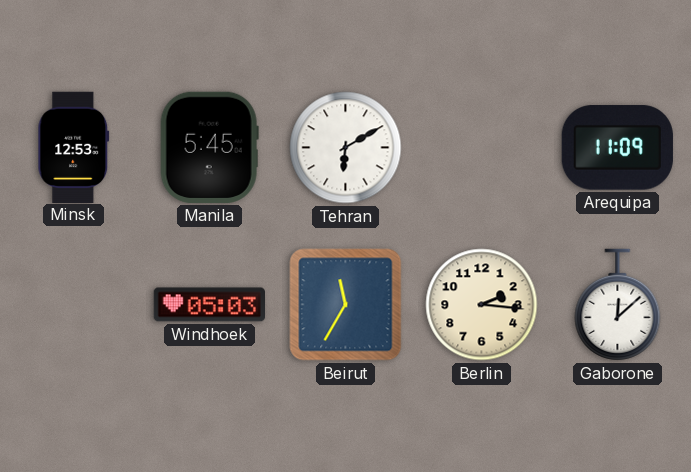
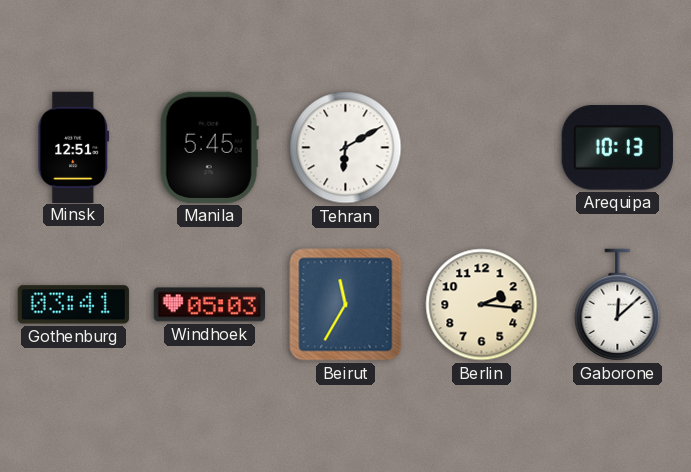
Minsk: 12:53 -> 12:51
Arequipa: 11:09 -> 10:13
Gothenburg: none -> 03:41
